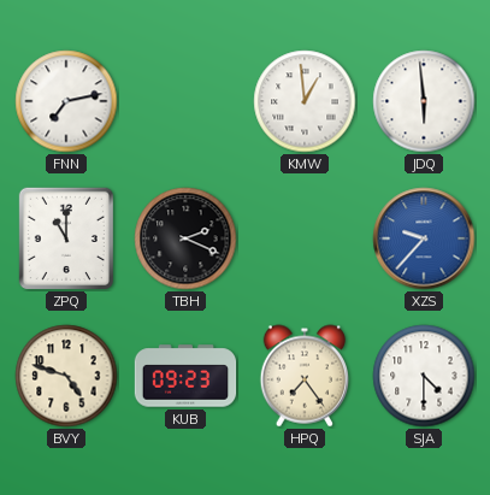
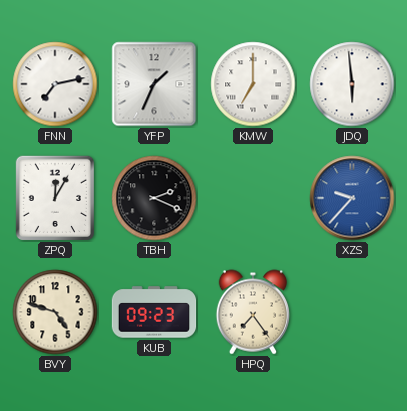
YFP: none -> 1:34
KMW: 12:59 -> 7:00
ZPQ: 11:00 -> 12:05
SJA: 4:30 -> none
